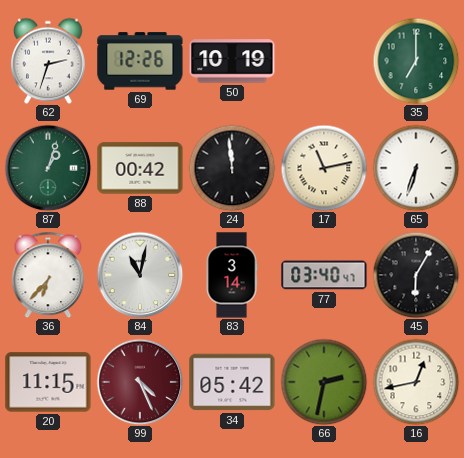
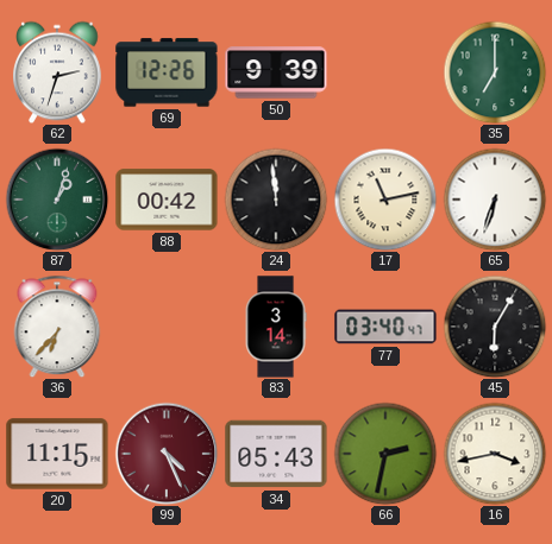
50: 10:19 -> 9:39
84: 11:02 -> none
34: 05:42 -> 05:43
16: 12:43 -> 3:43
